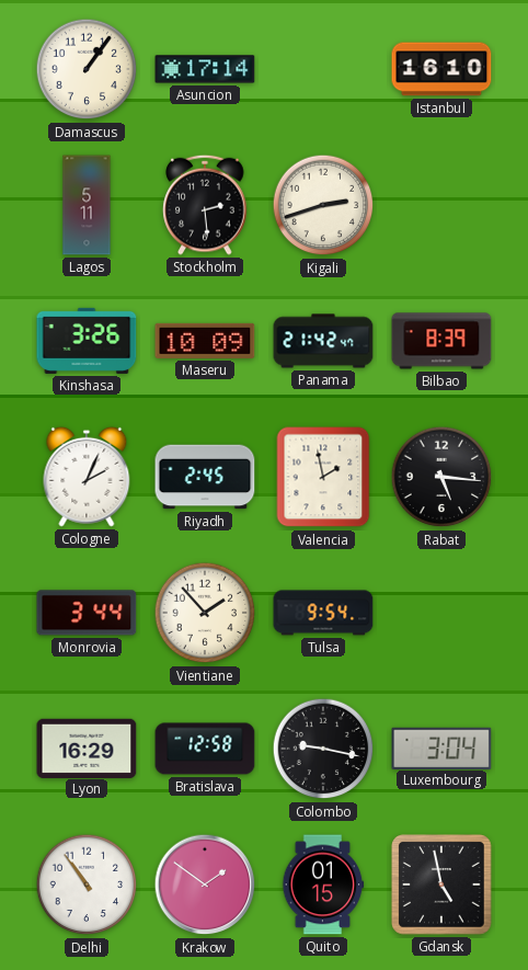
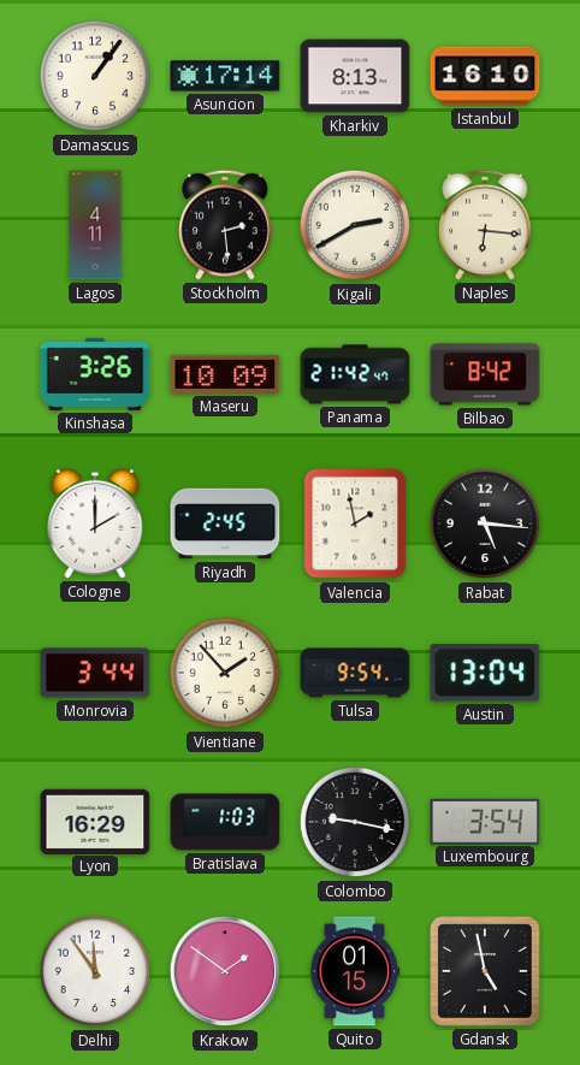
Kharkiv: none -> 8:13
Lagos: 5:11 -> 4:11
Kigali: 2:42 -> 2:40
Naples: none -> 6:16
Bilbao: 8:39 -> 8:42
Cologne: 2:04 -> 2:00
Austin: none -> 13:04
Bratislava: 12:58 -> 1:03
Luxembourg: 3:04 -> 3:54
Delhi: 10:54 -> 11:54
